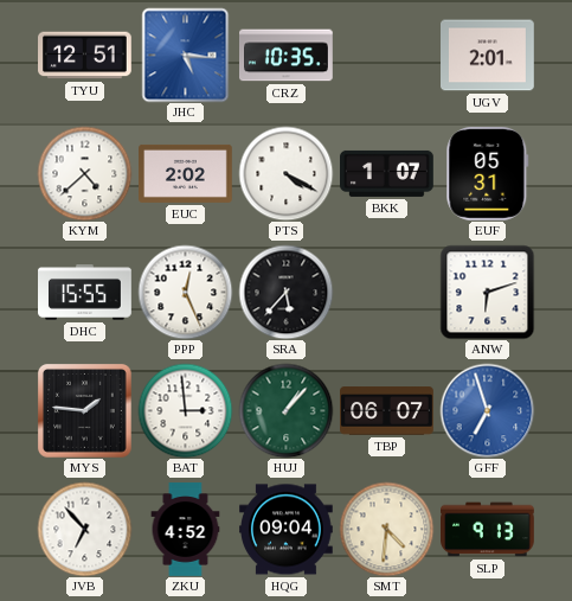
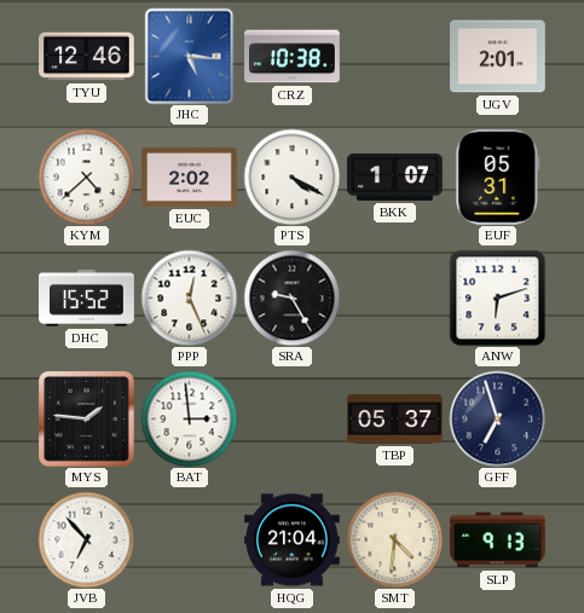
TYU: 12:51 -> 12:46
CRZ: 10:35 -> 10:38
DHC: 15:55 -> 15:52
SRA: 5:37 -> 9:25
HUJ: 1:07 -> none
TBP: 06:07 -> 05:37
GFF dial: blue -> navy
ZKU: 4:52 -> none
HQG: 09:04 -> 21:04
